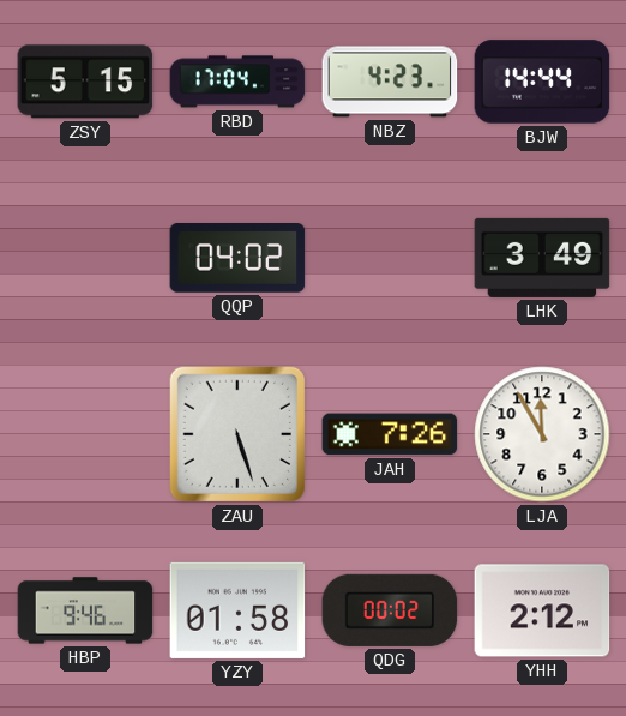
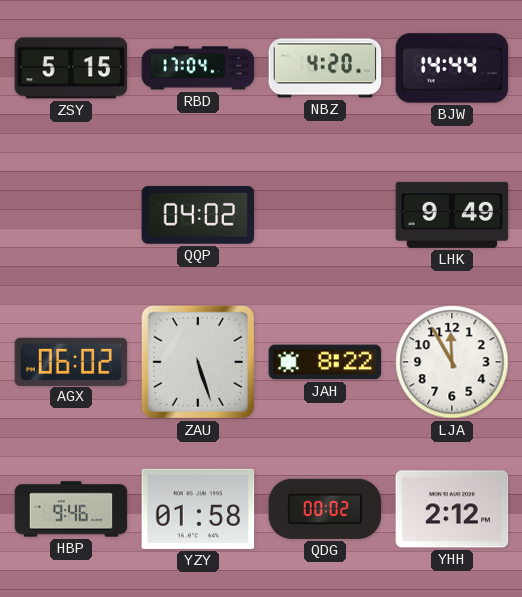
NBZ: 4:23 -> 4:20
LHK: 3:49 -> 9:49
AGX: none -> 06:02
JAH: 7:26 -> 8:22
